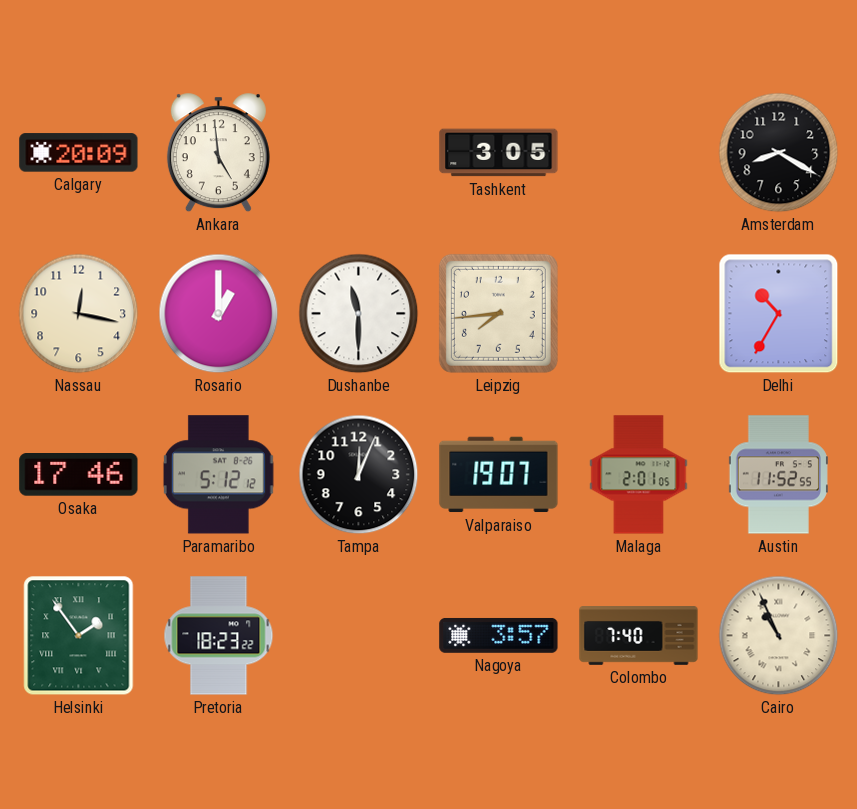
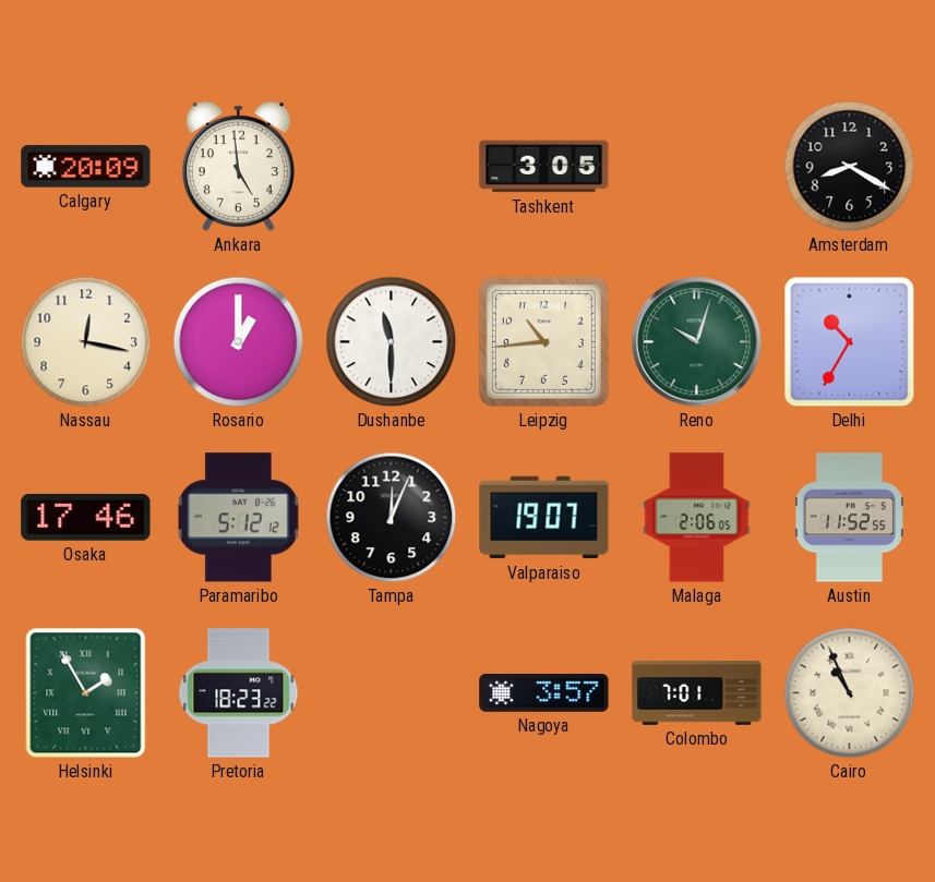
Leipzig: 7:44 -> 10:44
Reno: none -> 10:03
Malaga: 2:01 -> 2:06
Helsinki: 1:54 -> 1:55
Colombo: 7:40 -> 7:01
